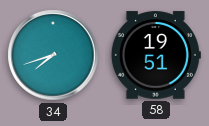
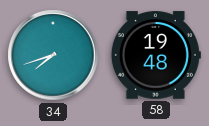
58: 19:51 -> 19:48
